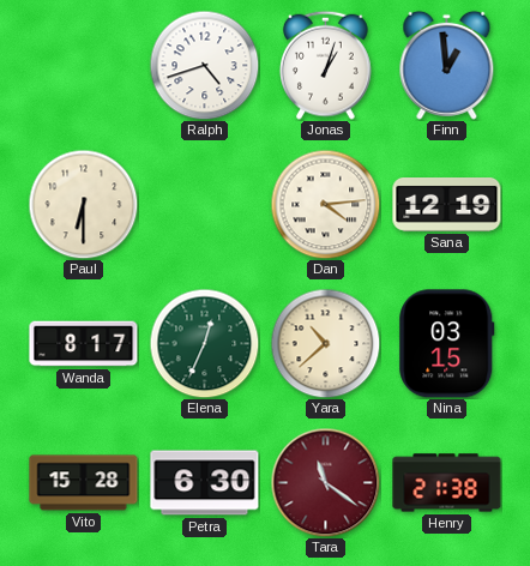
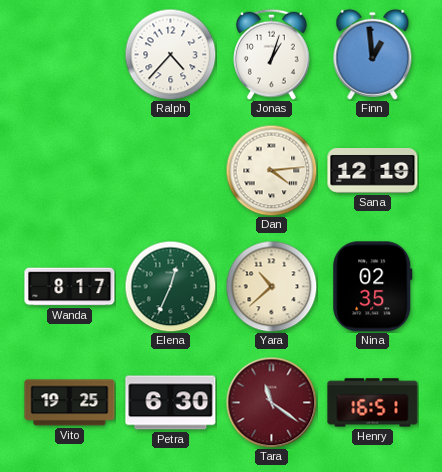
Ralph: 4:42 -> 4:37
Paul: 6:30 -> none
Nina: 03:15 -> 02:35
Vito: 15:28 -> 19:25
Henry: 21:38 -> 16:51
